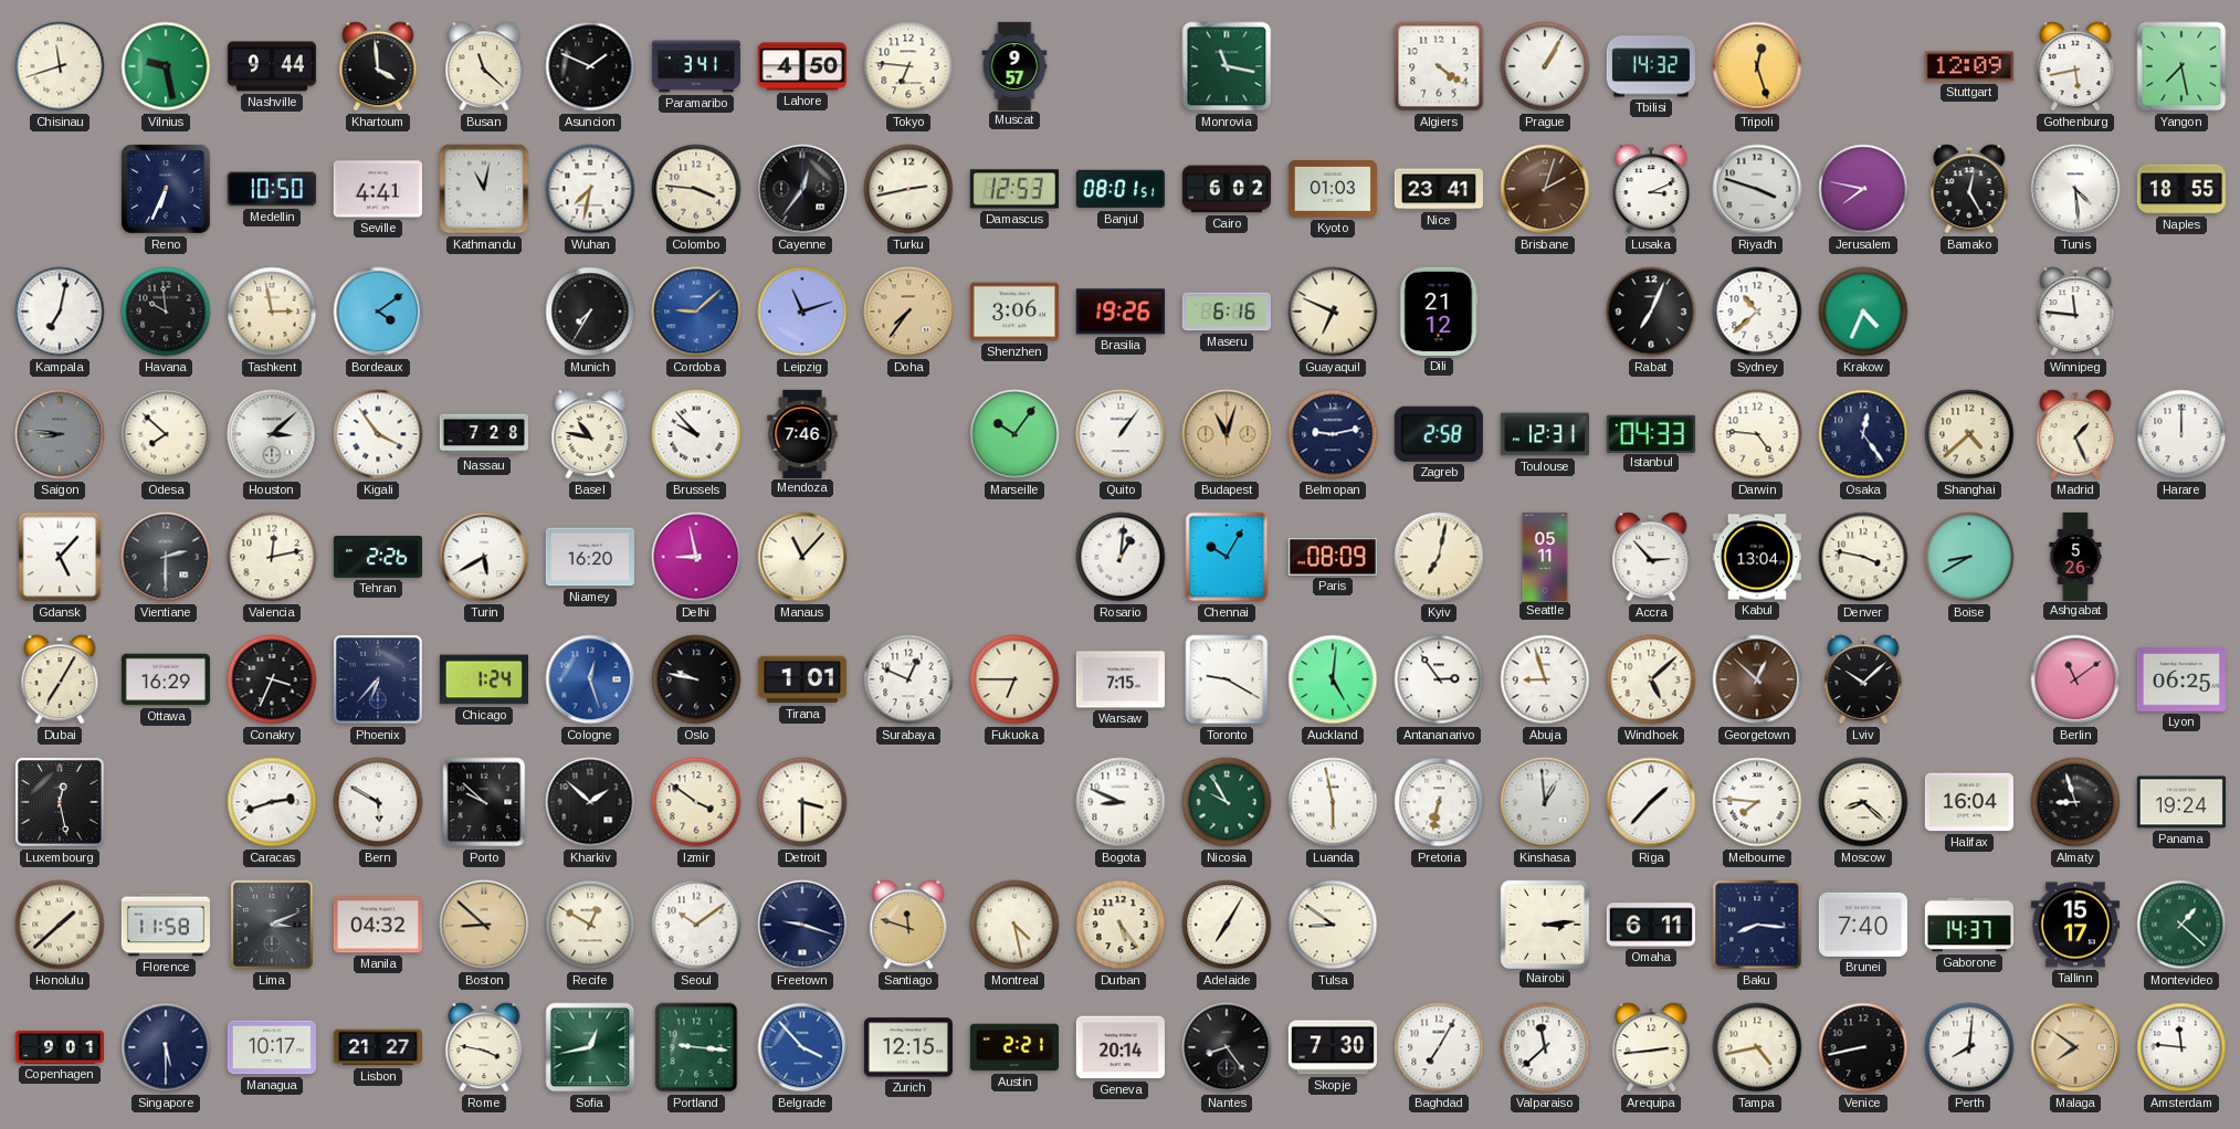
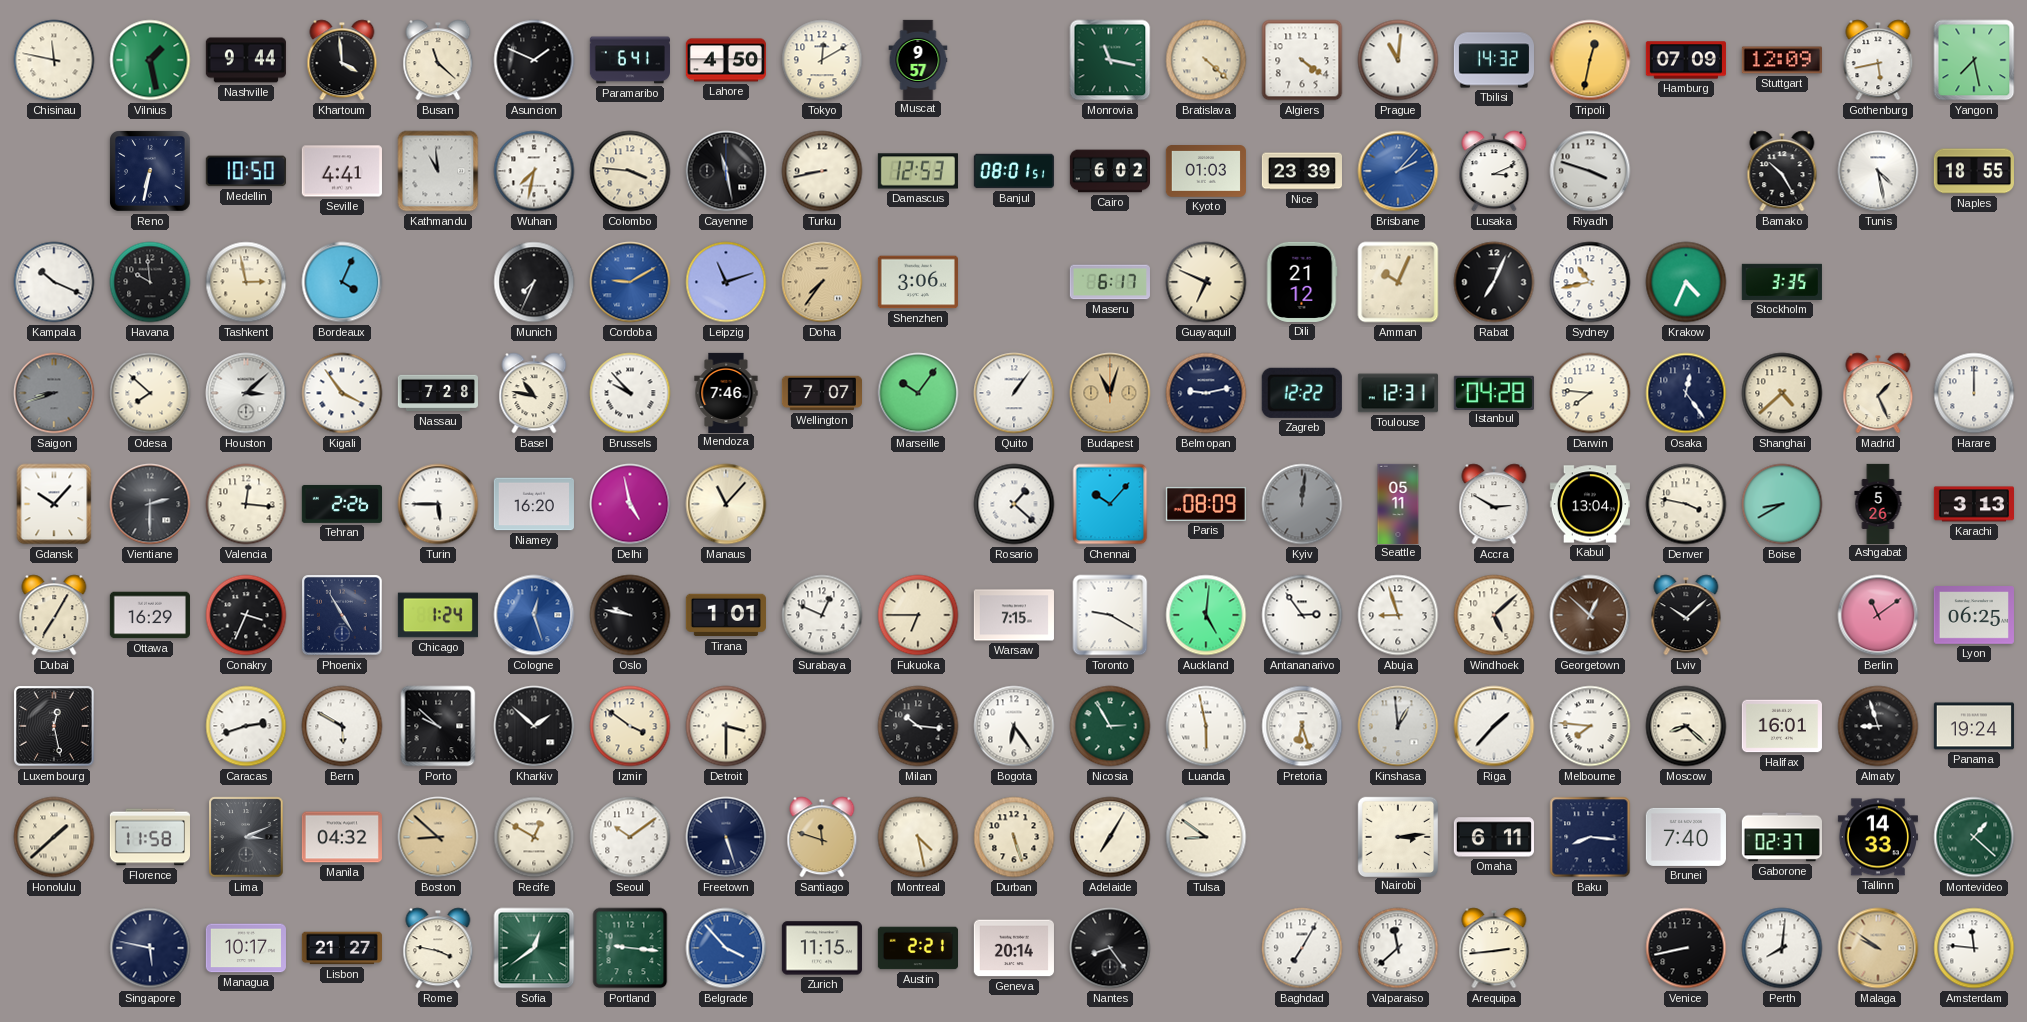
Chisinau: 11:42 -> 11:47
Vilnius: 9:28 -> 1:28
Paramaribo: 3:41 -> 6:41
Tokyo: 6:46 -> 12:10
Bratislava: none -> 4:22
Prague: 1:05 -> 11:01
Tripoli: 12:27 -> 12:32
Hamburg: none -> 07:09
Reno: 6:34 -> 6:32
Kathmandu: 11:02 -> 10:59
Cayenne: 12:36 -> 11:28
Turku: 2:43 -> 8:43
Nice: 23:41 -> 23:39
Brisbane: 2:03 -> 2:07
Brisbane dial: brown -> blue
Jerusalem: 7:47 -> none
Bamako: 12:25 -> 10:25
Tunis: 4:29 -> 4:28
Kampala: 7:02 -> 10:19
Bordeaux: 4:09 -> 4:04
Munich: 7:35 -> 7:34
Cordoba: 9:08 -> 9:10
Brasilia: 19:26 -> none
Maseru: 6:16 -> 6:17
Amman: none -> 10:04
Sydney: 10:38 -> 10:43
Stockholm: none -> 3:35
Winnipeg: 11:46 -> none
Saigon: 8:46 -> 8:42
Wellington: none -> 7:07
Zagreb: 2:58 -> 12:22
Istanbul: 04:33 -> 04:28
Darwin: 4:46 -> 7:46
Gdansk: 5:07 -> 10:07
Valencia: 12:13 -> 12:16
Turin: 5:40 -> 5:45
Delhi: 8:58 -> 4:58
Rosario: 1:01 -> 1:22
Chennai: 10:05 -> 10:07
Kyiv: 7:02 -> 12:01
Kyiv dial: cream -> grey
Accra: 2:53 -> 2:50
Karachi: none -> 3:13
Phoenix: 6:37 -> 4:55
Milan: none -> 10:16
Bogota: 8:49 -> 6:24
Nicosia: 9:55 -> 2:55
Pretoria: 6:32 -> 6:27
Halifax: 16:04 -> 16:01
Freetown: 9:18 -> 5:27
Durban: 5:24 -> 5:27
Gaborone: 14:37 -> 02:37
Tallinn: 15:17 -> 14:33
Copenhagen: 9:01 -> none
Singapore: 5:30 -> 5:47
Sofia: 12:43 -> 12:39
Zurich: 12:15 -> 11:15
Skopje: 7:30 -> none
Tampa: 4:43 -> none
Malaga: 7:51 -> 9:51
